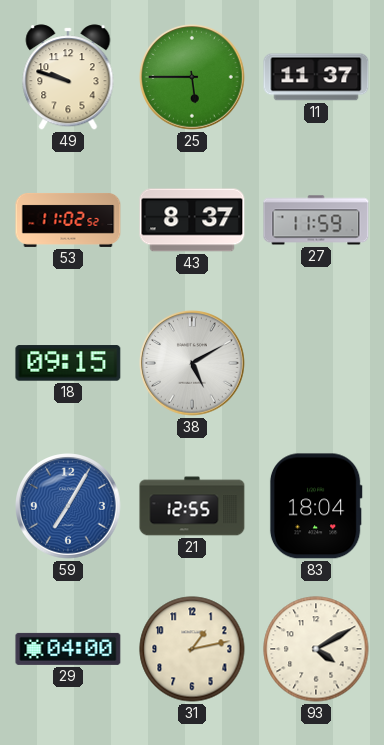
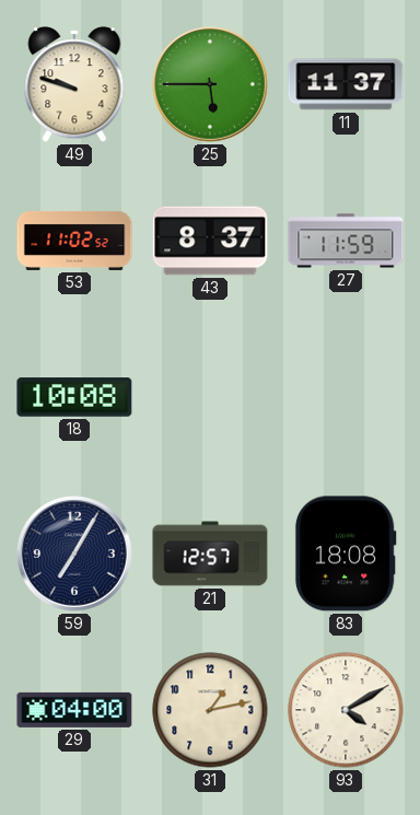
18: 09:15 -> 10:08
38: 5:10 -> none
59 dial: blue -> navy
21: 12:55 -> 12:57
83: 18:04 -> 18:08
